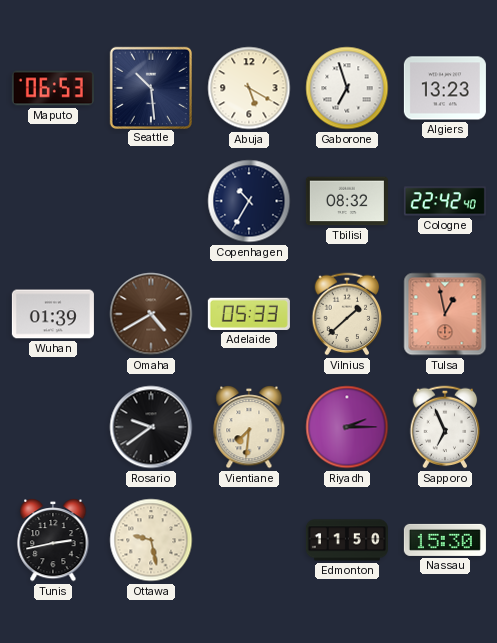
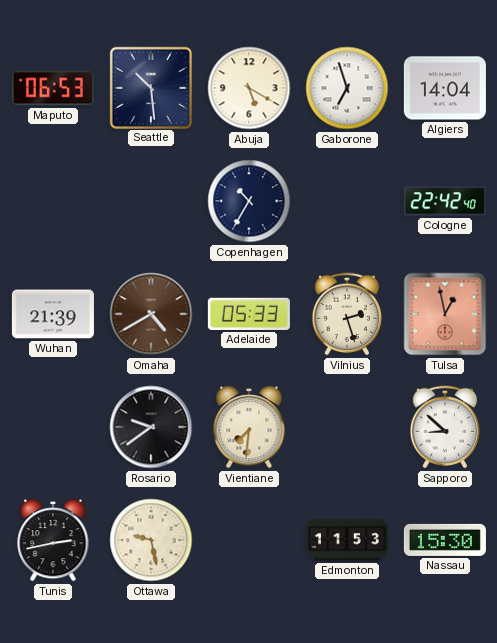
Algiers: 13:23 -> 14:04
Tbilisi: 08:32 -> none
Wuhan: 01:39 -> 21:39
Vilnius: 1:38 -> 2:27
Riyadh: 2:15 -> none
Sapporo: 6:56 -> 8:52
Edmonton: 11:50 -> 11:53
